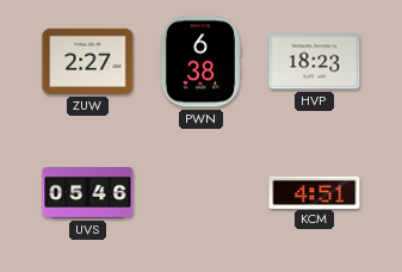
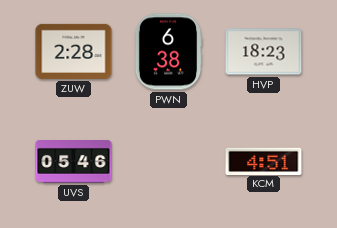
ZUW: 2:27 -> 2:28
